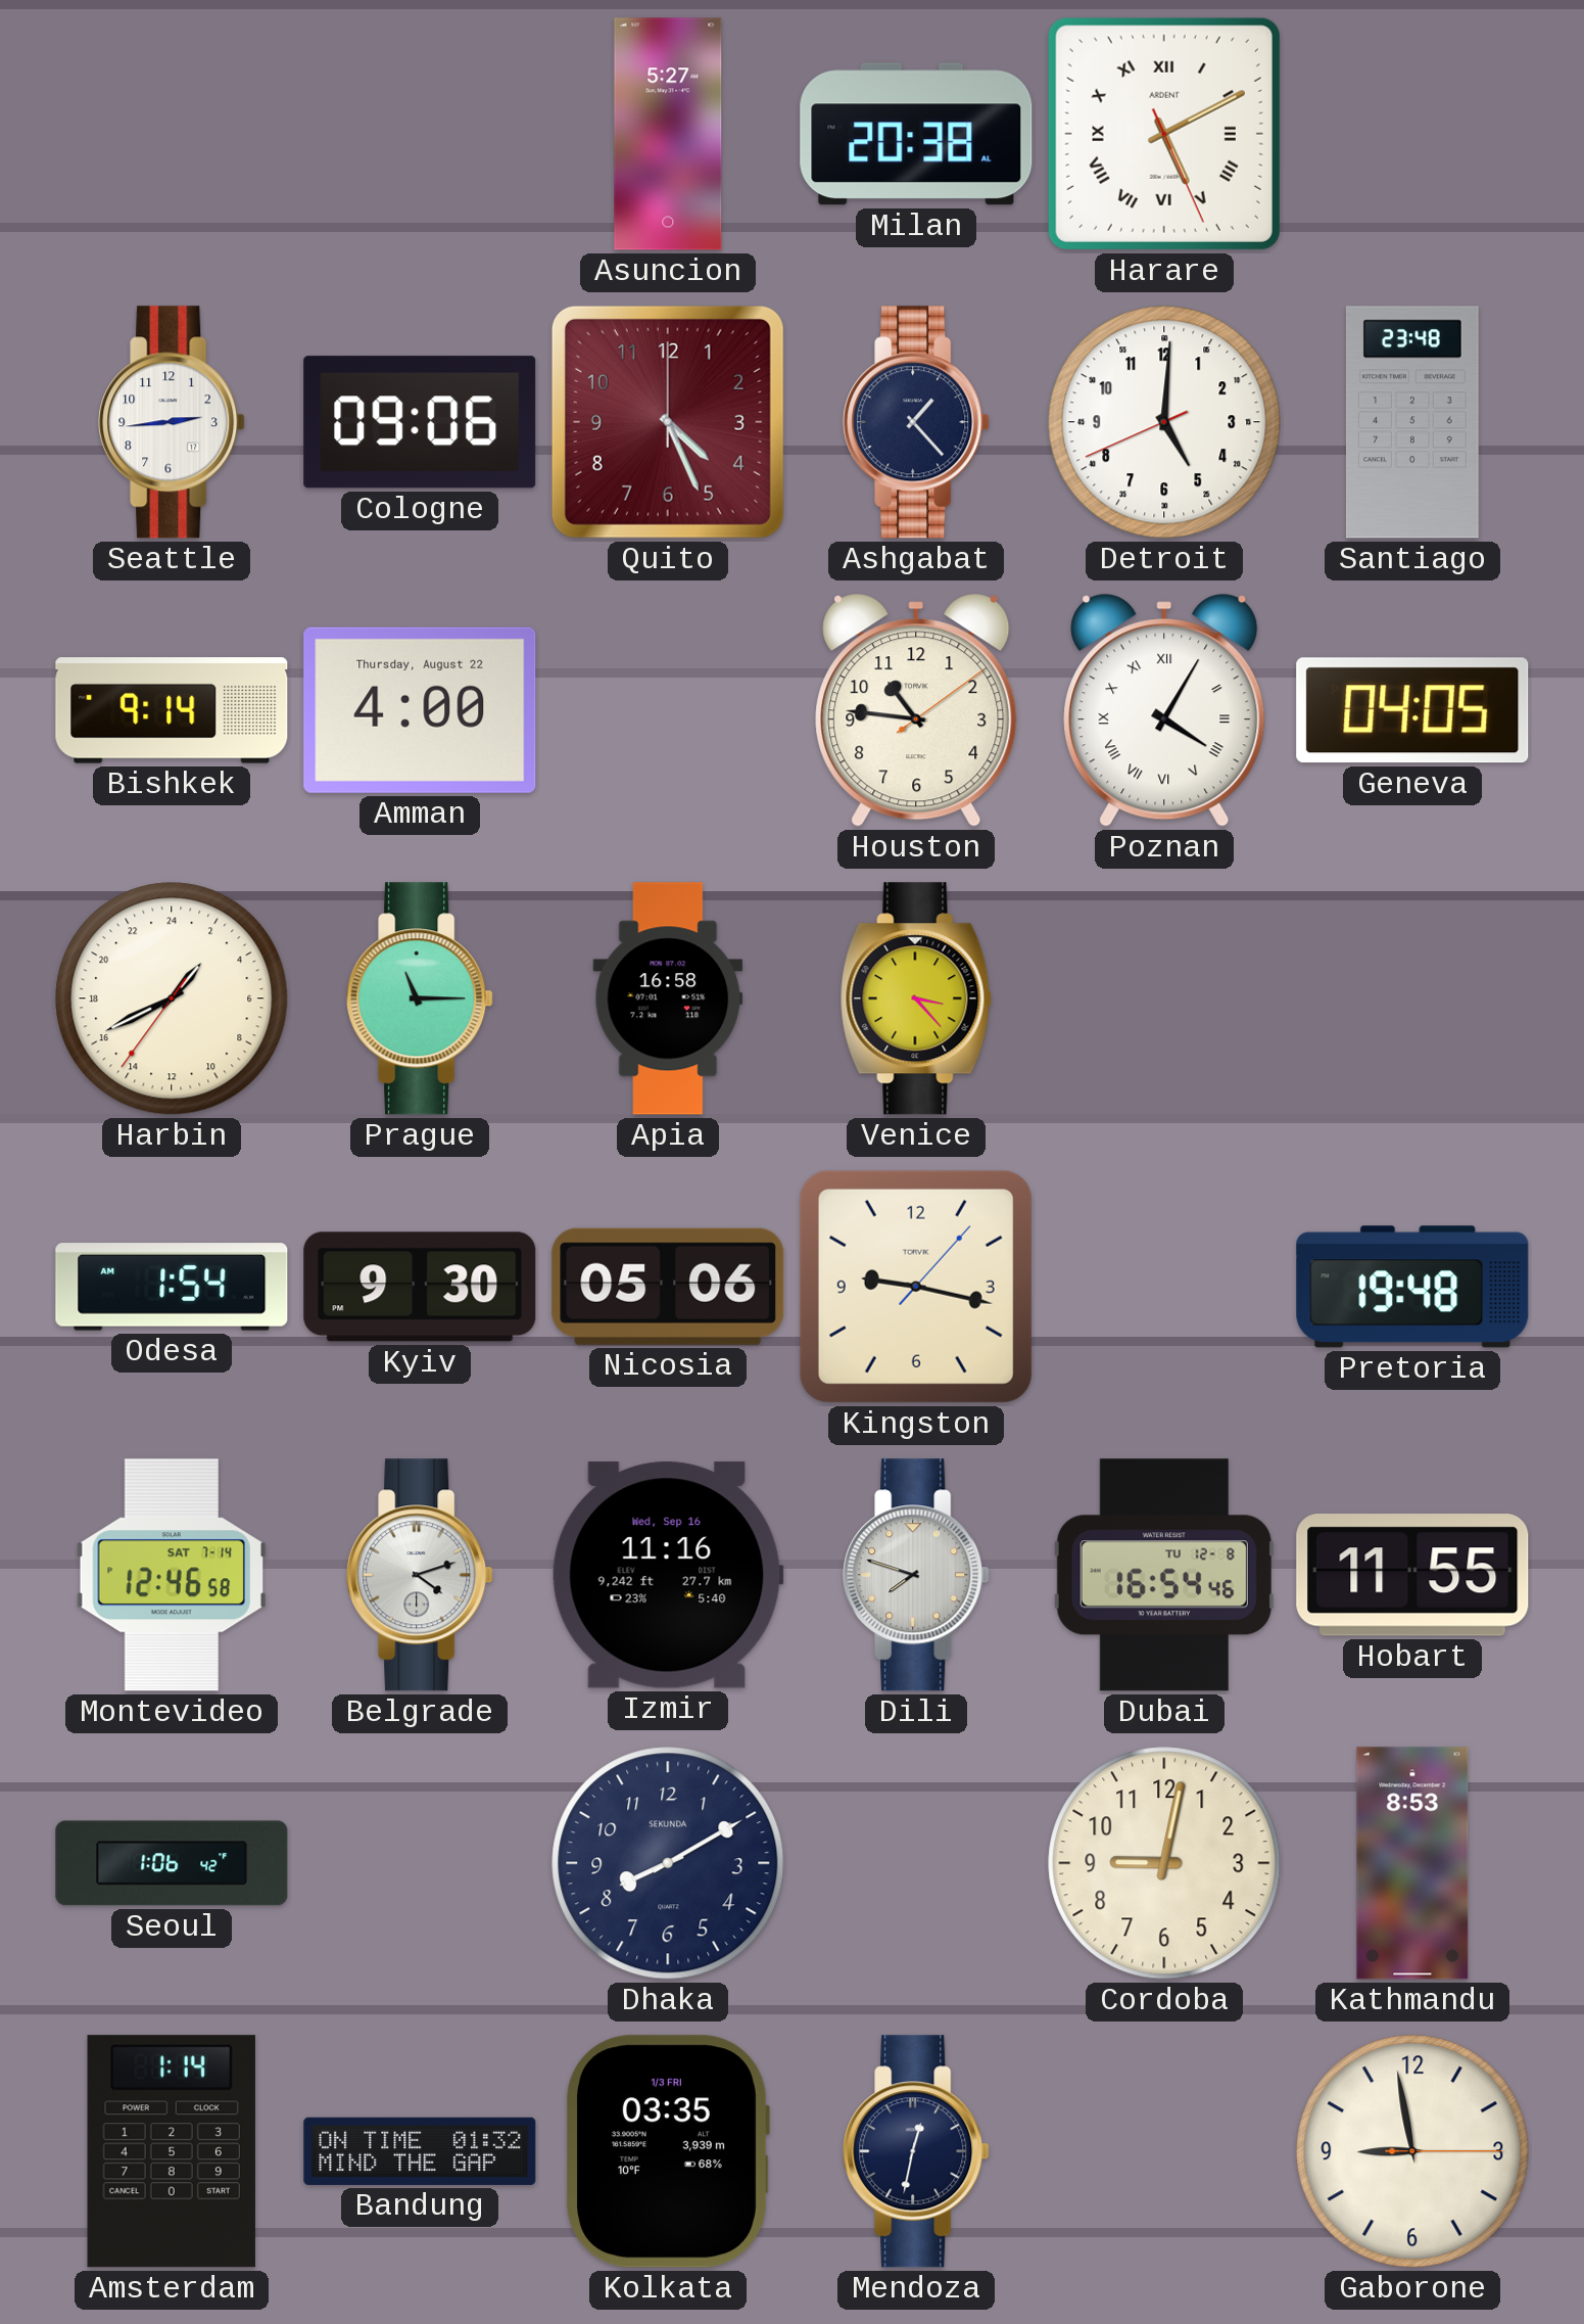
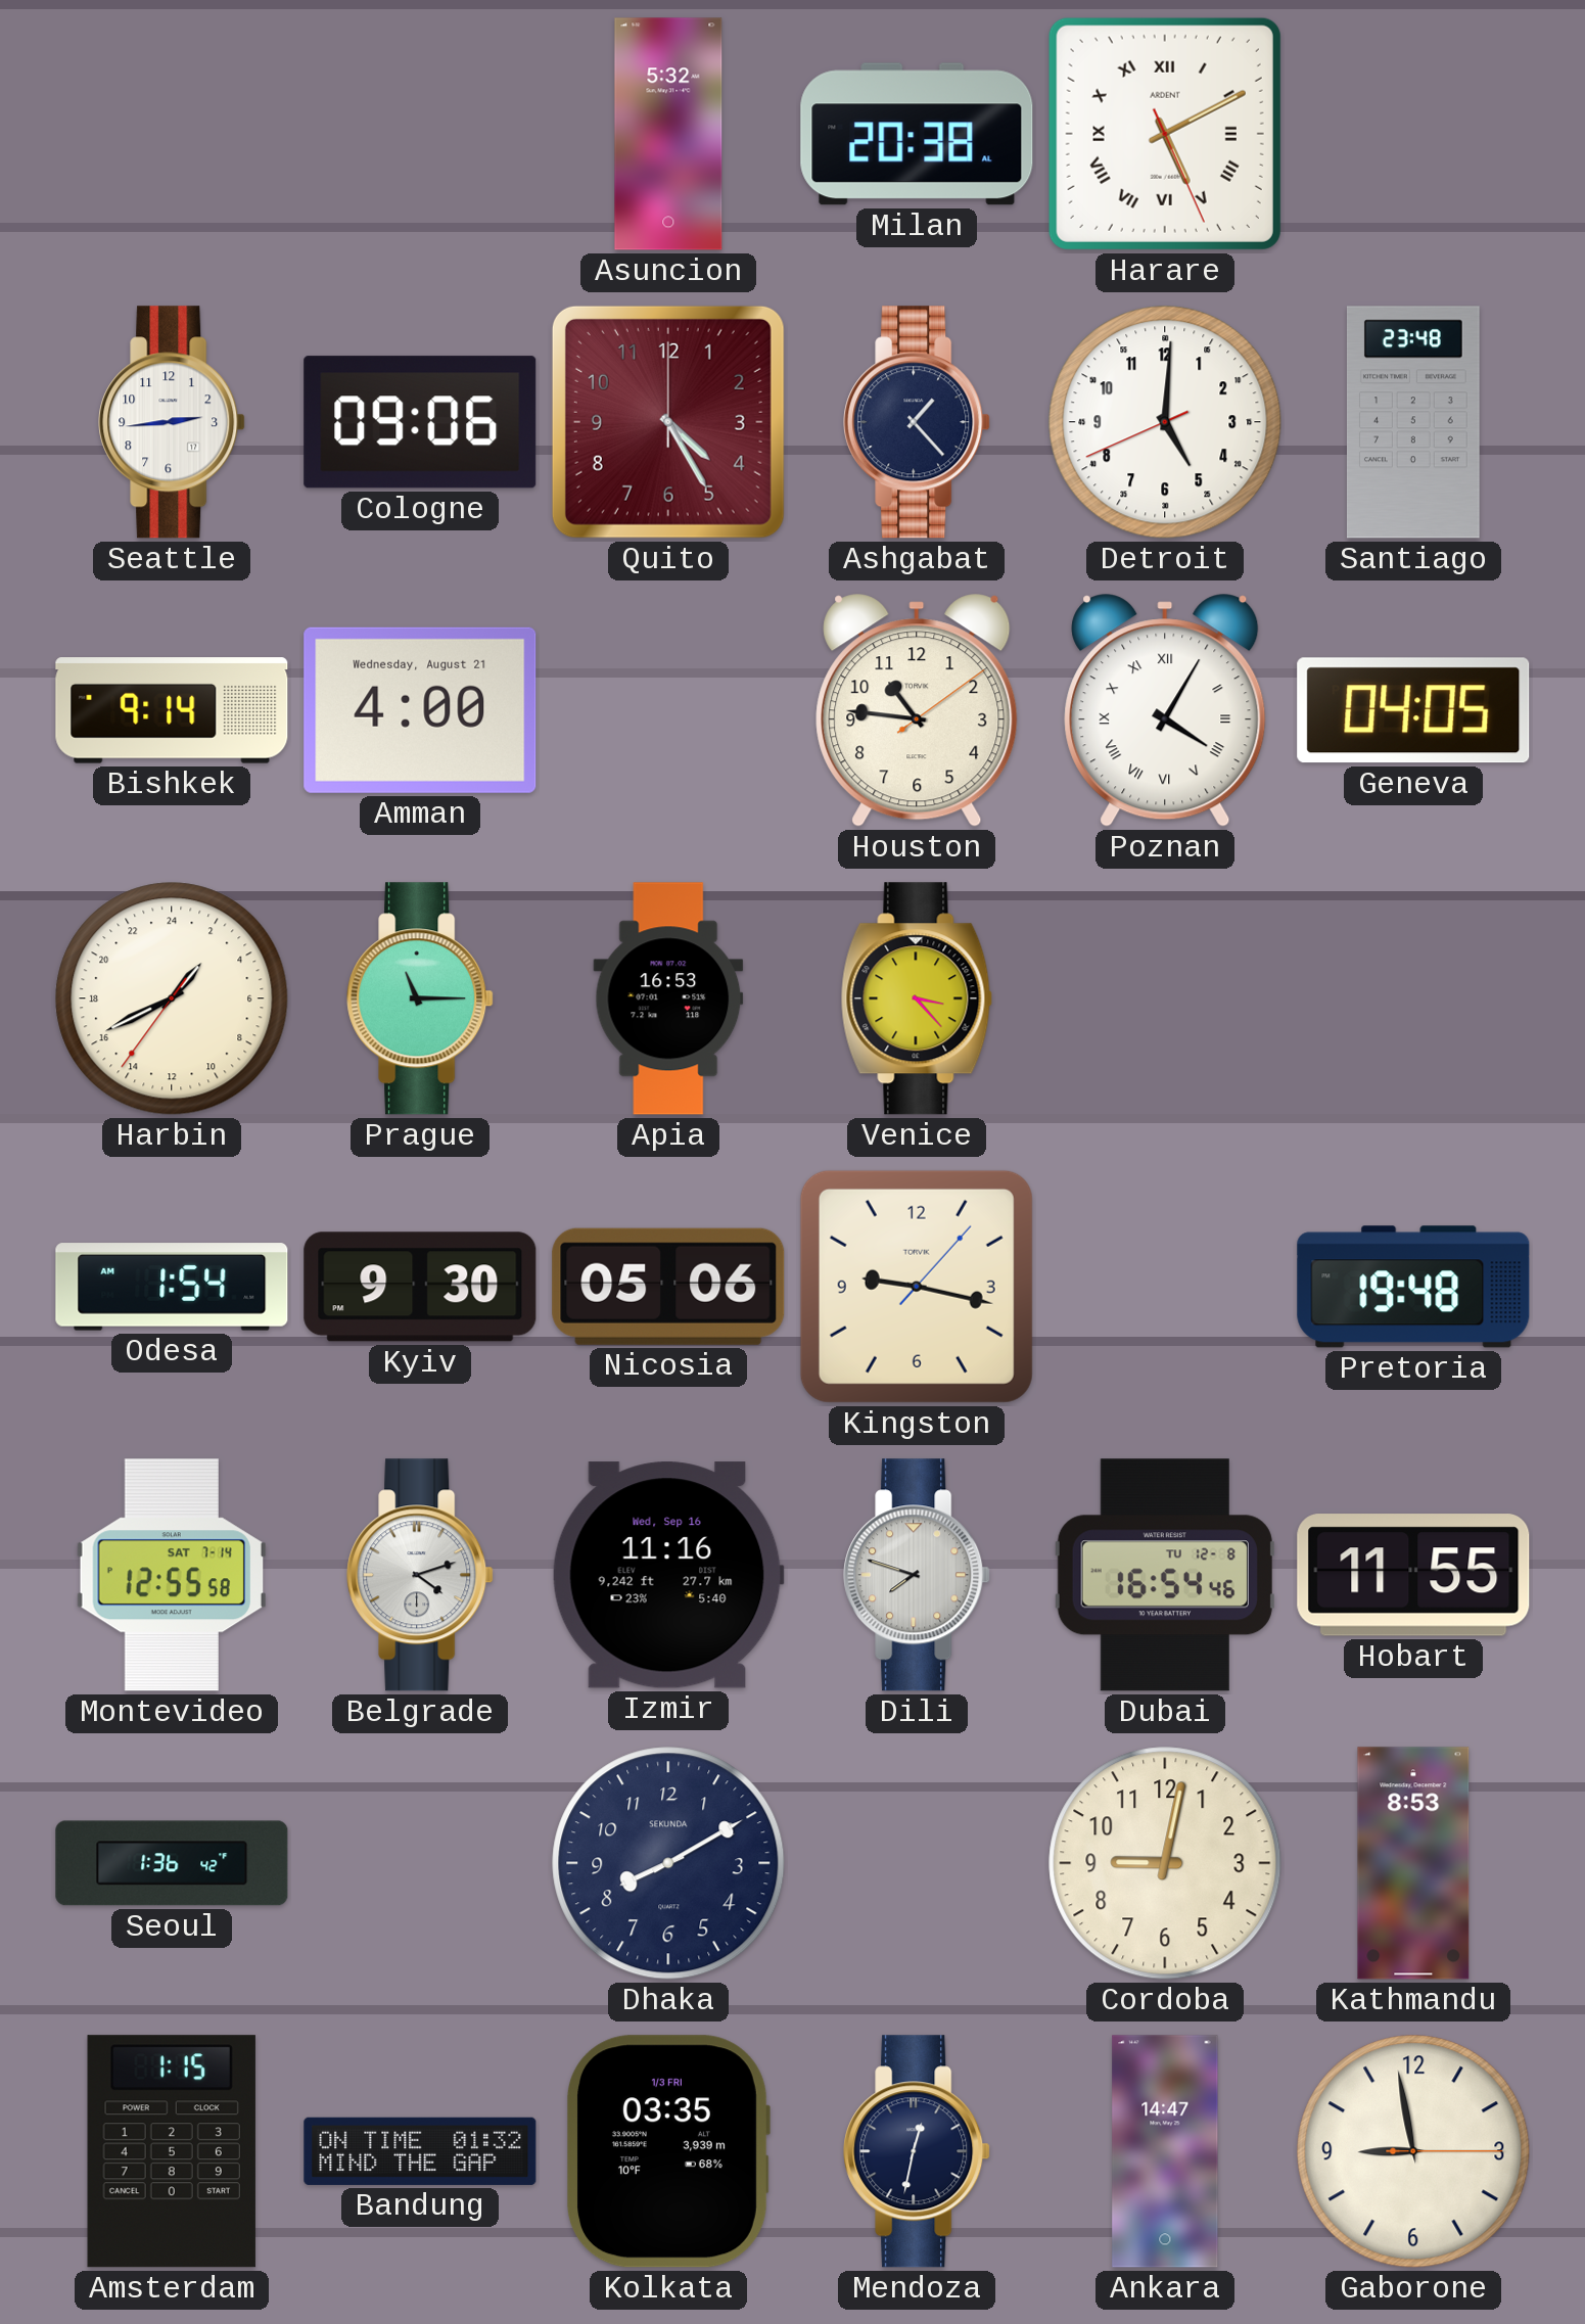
Asuncion: 5:27 -> 5:32
Quito: 4:26 -> 4:25
Amman date: Thursday, August 22 -> Wednesday, August 21
Apia: 16:58 -> 16:53
Montevideo: 12:46 -> 12:55
Seoul: 1:06 -> 1:36
Amsterdam: 1:14 -> 1:15
Ankara: none -> 14:47
